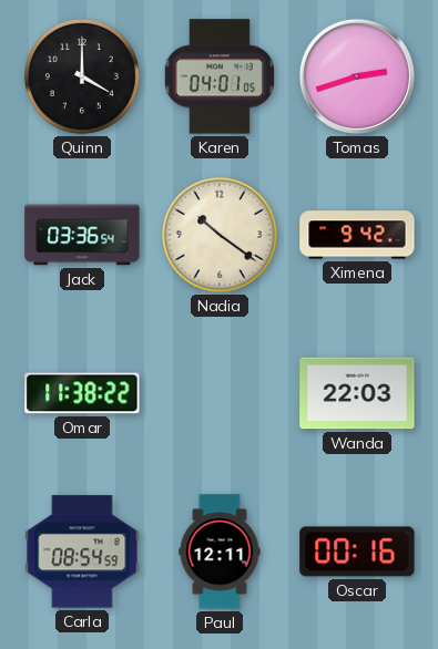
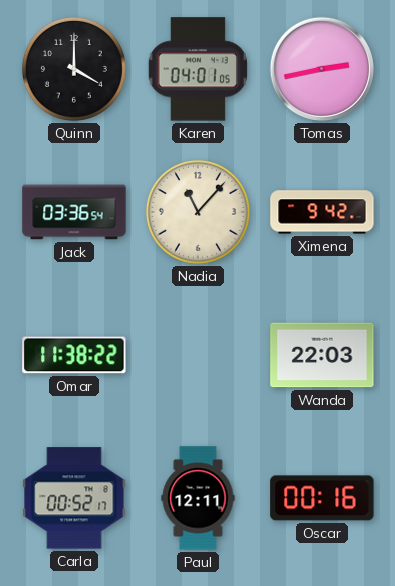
Tomas: 2:42 -> 2:43
Nadia: 10:21 -> 11:07
Carla: 08:54 -> 00:52
